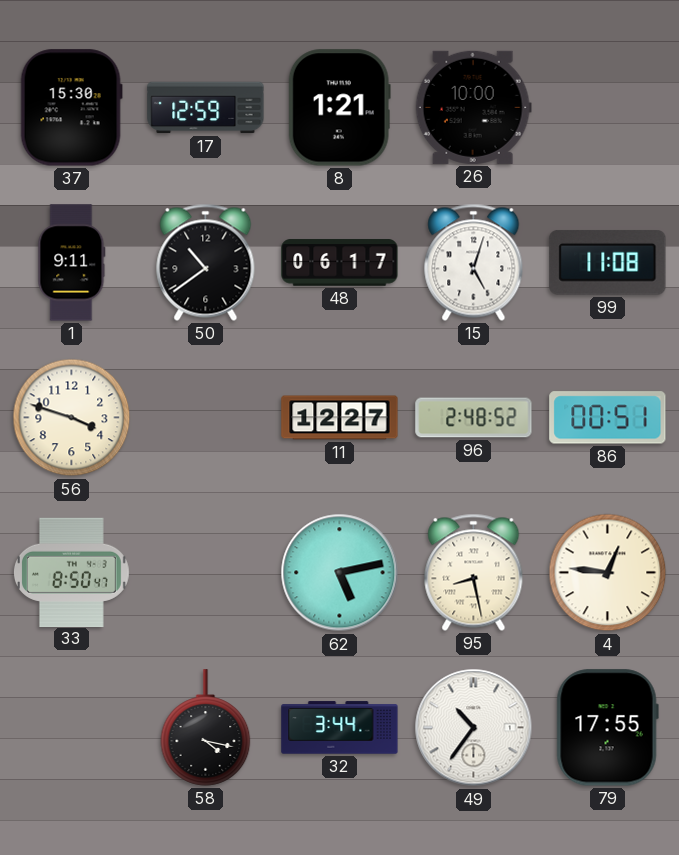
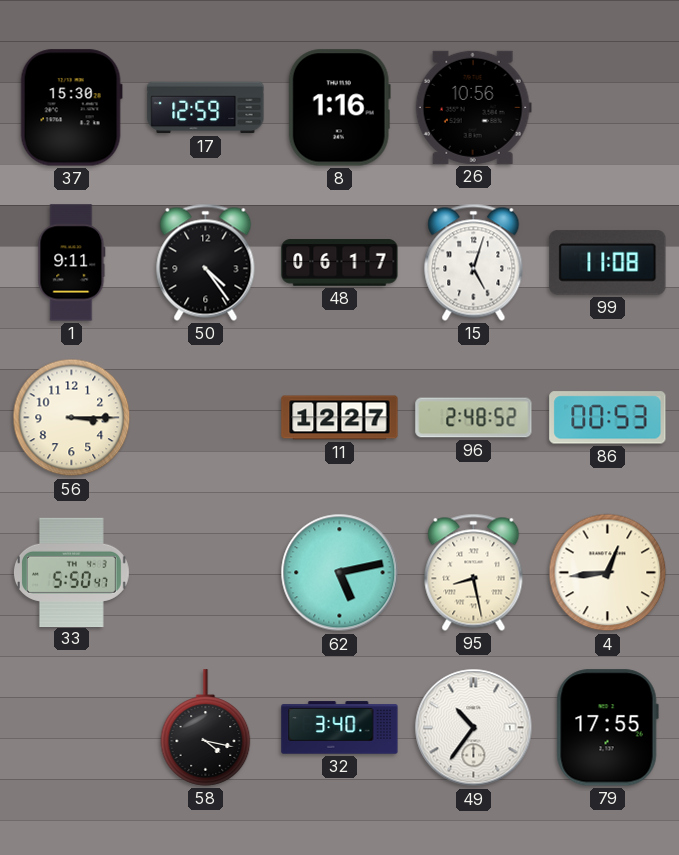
8: 1:21 -> 1:16
26: 10:00 -> 10:56
50: 10:39 -> 4:24
56: 3:48 -> 3:15
86: 00:51 -> 00:53
33: 8:50 -> 5:50
4: 12:46 -> 12:44
32: 3:44 -> 3:40
